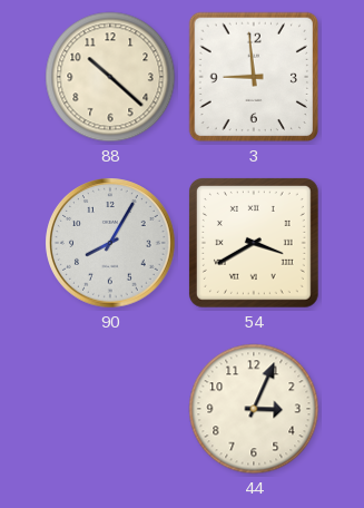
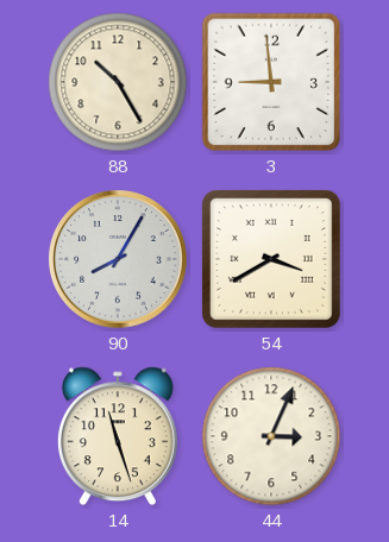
88: 10:22 -> 10:25
14: none -> 11:27
